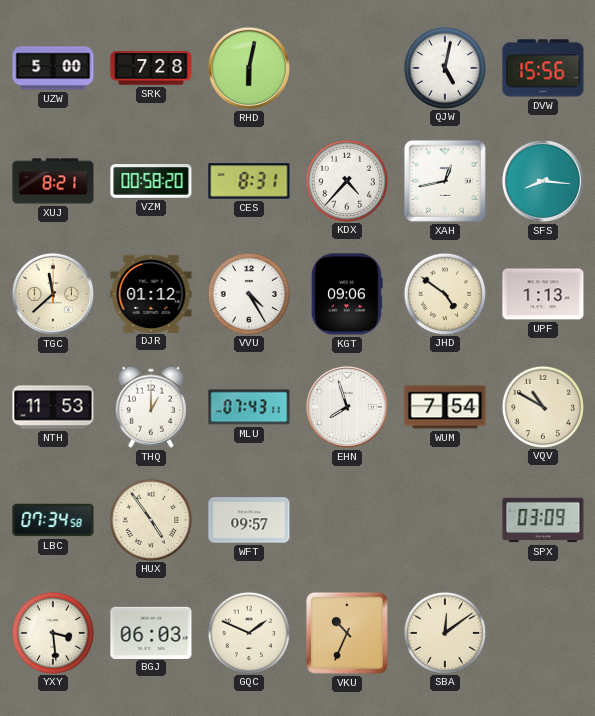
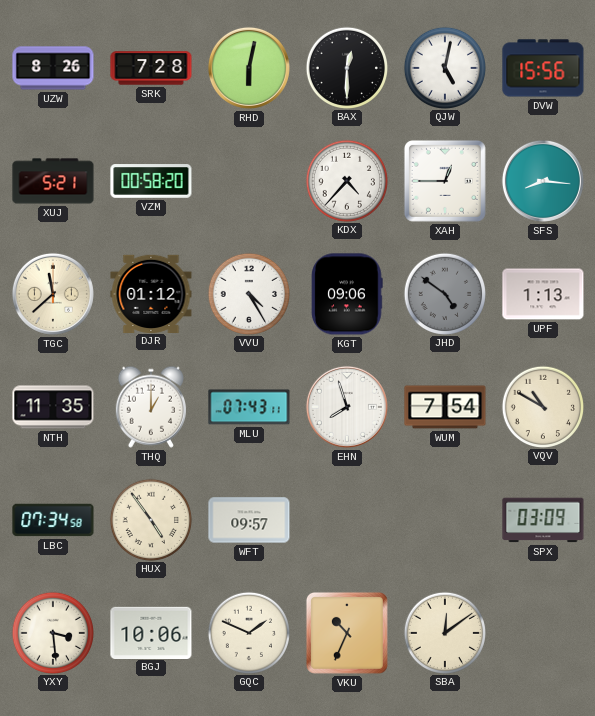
UZW: 5:00 -> 8:26
BAX: none -> 12:30
XUJ: 8:21 -> 5:21
CES: 8:31 -> none
XAH: 12:43 -> 12:45
JHD dial: cream -> grey
NTH: 11:53 -> 11:35
BGJ: 06:03 -> 10:06
